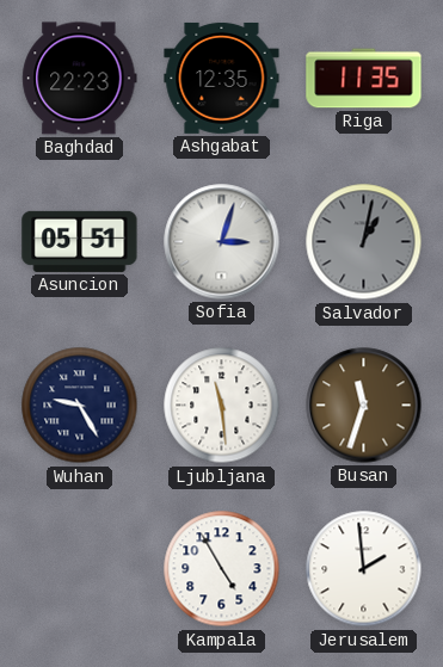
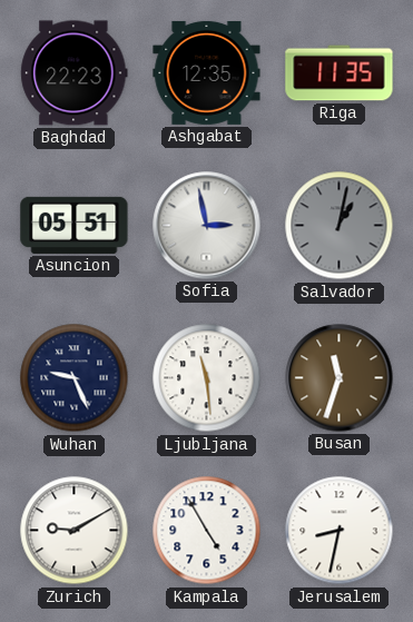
Sofia: 3:03 -> 2:58
Wuhan: 9:25 -> 9:26
Zurich: none -> 9:10
Jerusalem: 1:59 -> 8:32
